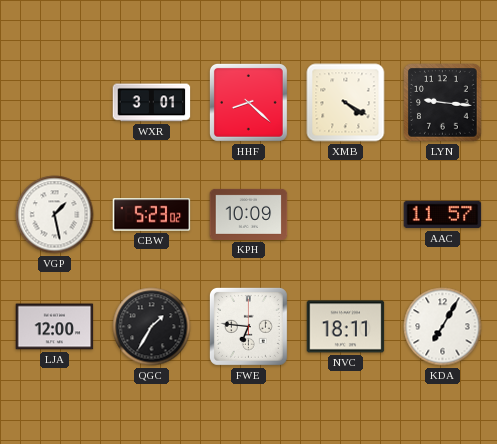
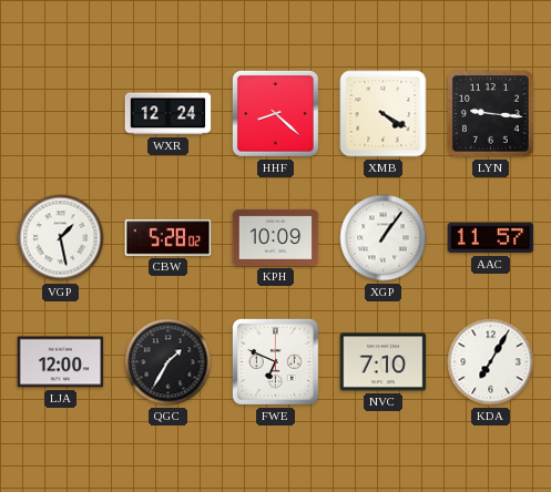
WXR: 3:01 -> 12:24
CBW: 5:23 -> 5:28
XGP: none -> 1:06
FWE: 6:46 -> 6:49
NVC: 18:11 -> 7:10
